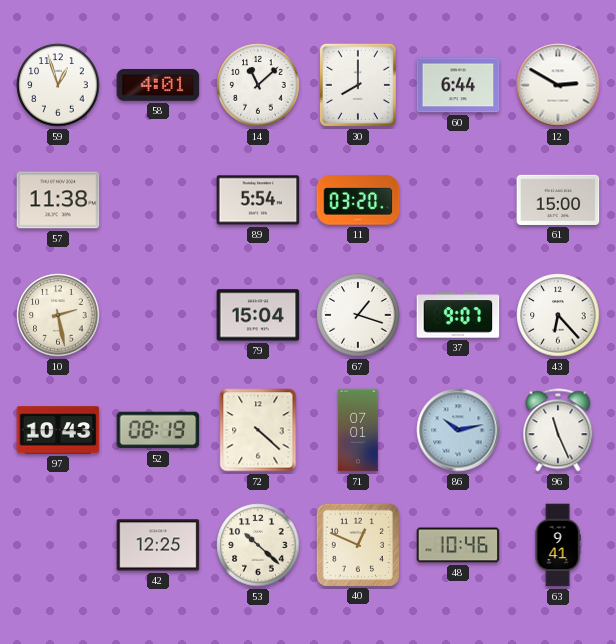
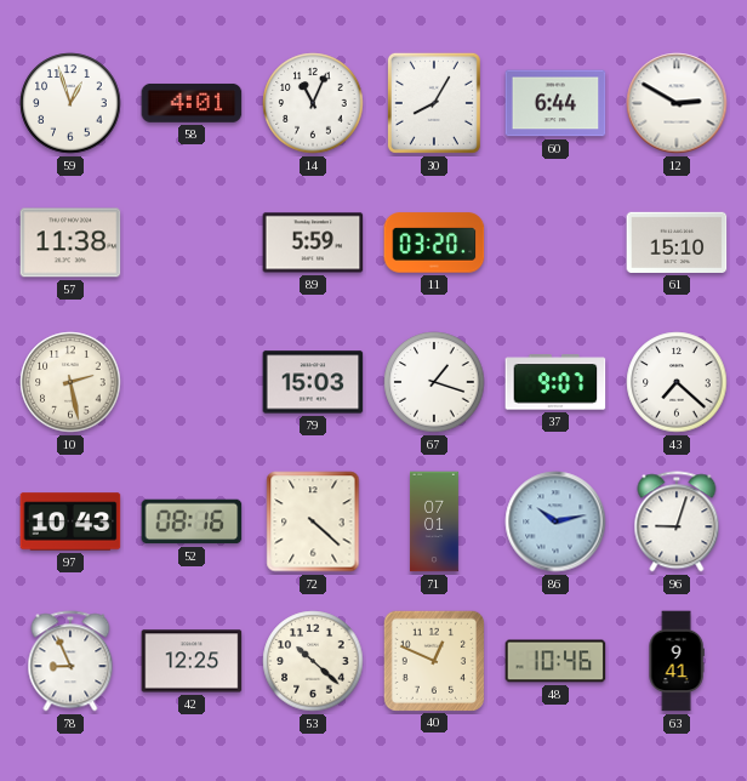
14: 11:08 -> 11:04
30: 8:00 -> 8:05
89: 5:54 -> 5:59
61: 15:00 -> 15:10
79: 15:04 -> 15:03
43: 6:23 -> 7:22
52: 08:19 -> 08:16
96: 11:26 -> 9:03
78: none -> 8:56
